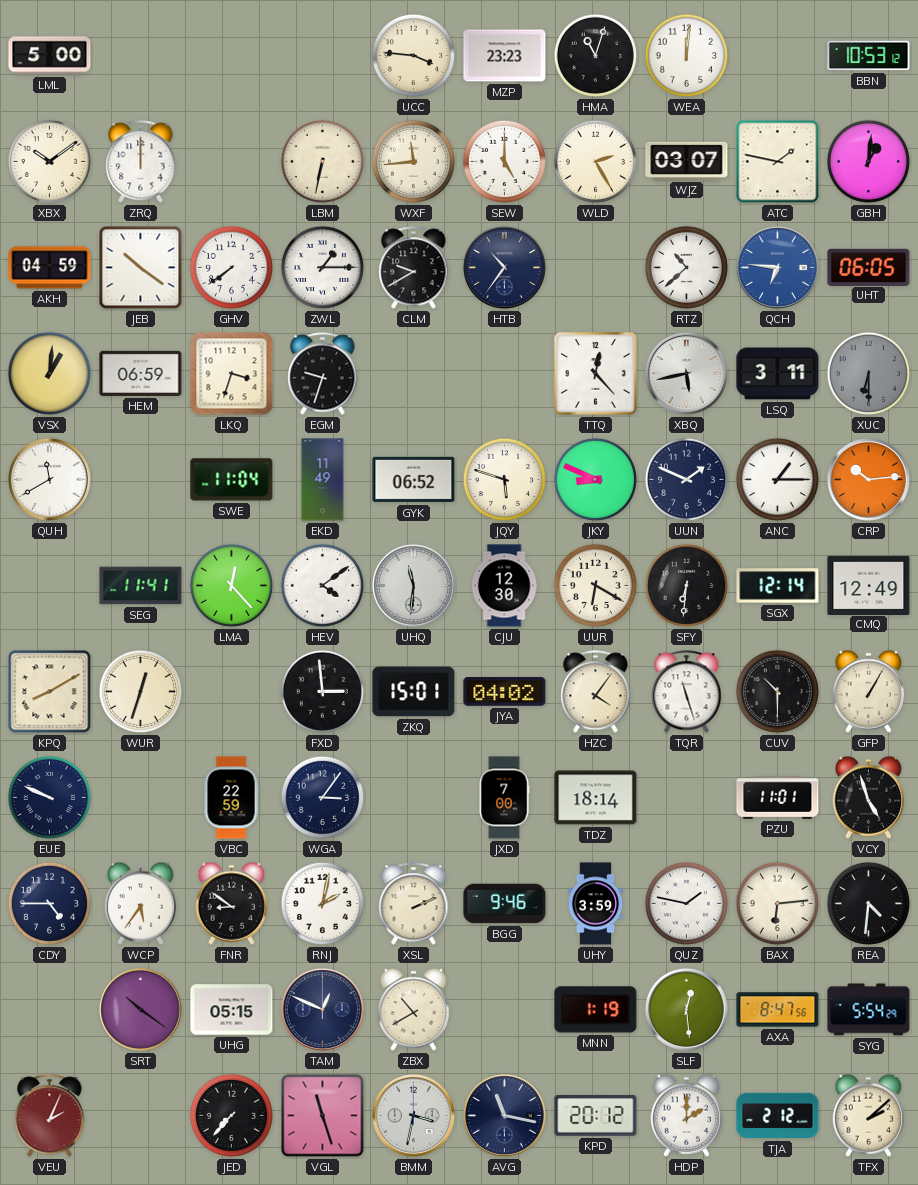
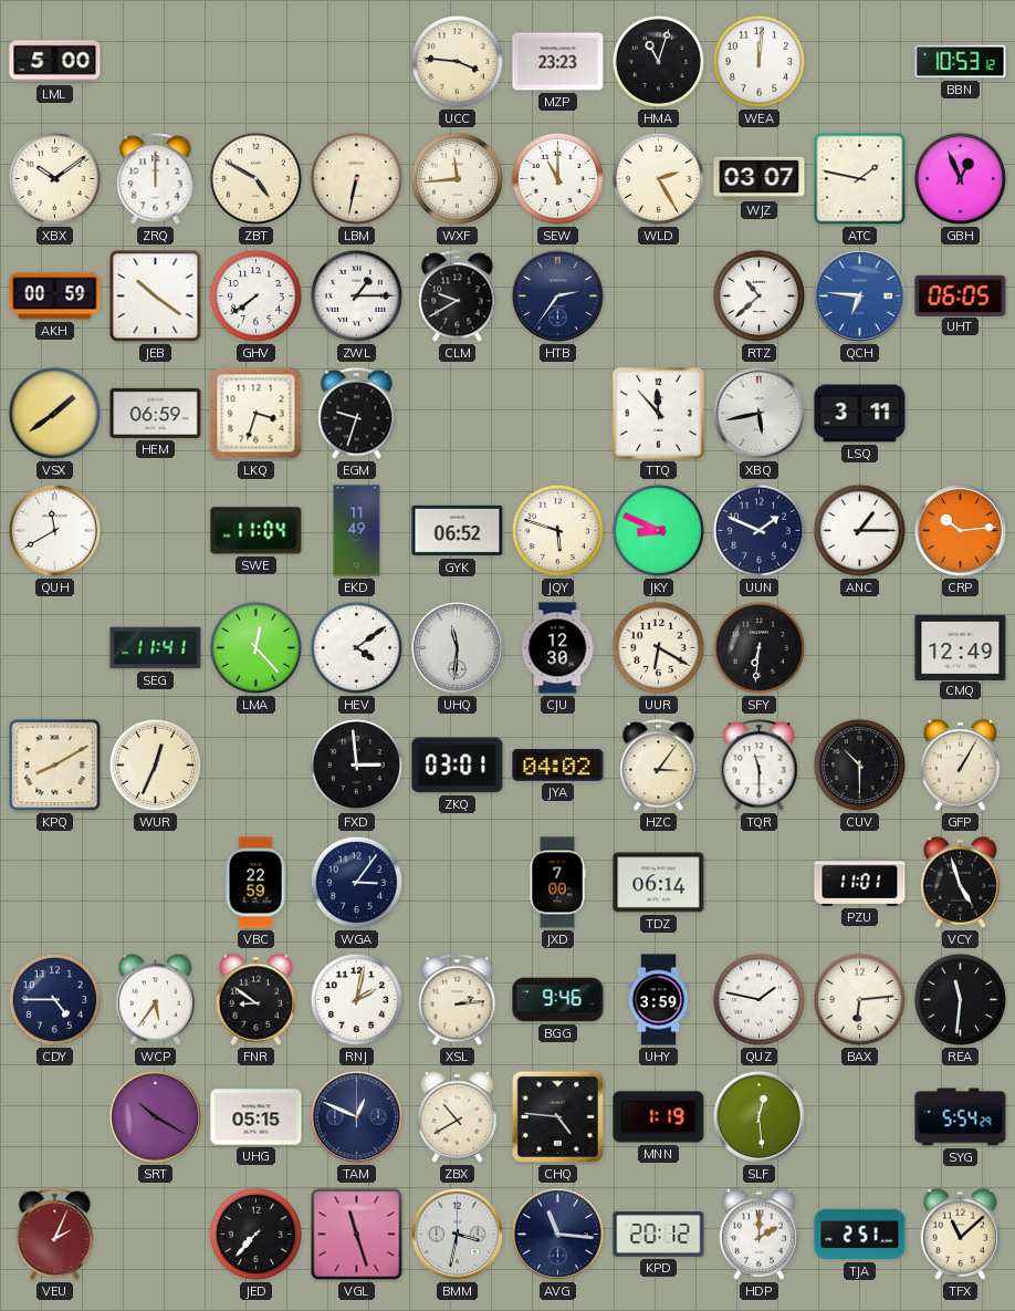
ZBT: none -> 4:50
SEW: 5:00 -> 11:00
GBH: 1:01 -> 12:56
AKH: 04:59 -> 00:59
HTB: 10:36 -> 2:36
VSX: 1:01 -> 1:39
TTQ: 12:23 -> 11:53
XUC: 6:30 -> none
SGX: 12:14 -> none
WUR: 12:33 -> 12:34
ZKQ: 15:01 -> 03:01
HZC: 4:06 -> 3:06
TQR: 11:27 -> 11:30
EUE: 9:49 -> none
TDZ: 18:14 -> 06:14
XSL: 2:11 -> 2:14
REA: 4:31 -> 11:31
SRT: 10:21 -> 10:20
CHQ: none -> 4:46
AXA: 8:47 -> none
AVG: 11:17 -> 11:16
TJA: 2:12 -> 2:51
TFX: 2:08 -> 11:08
